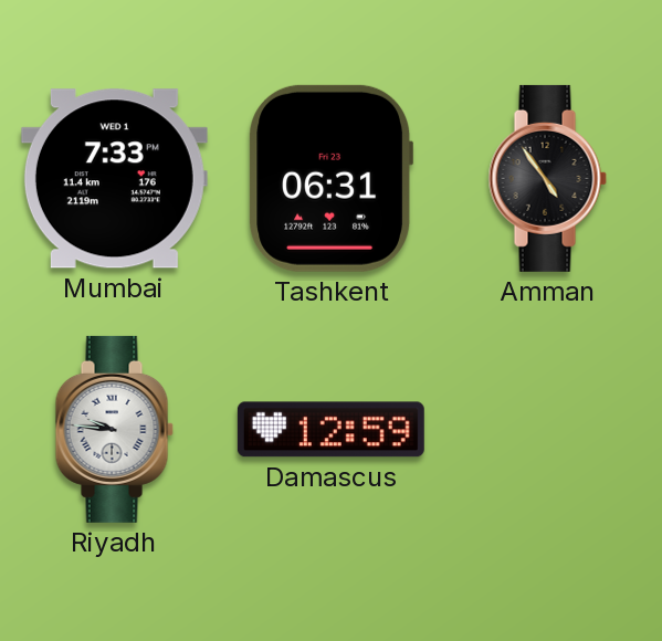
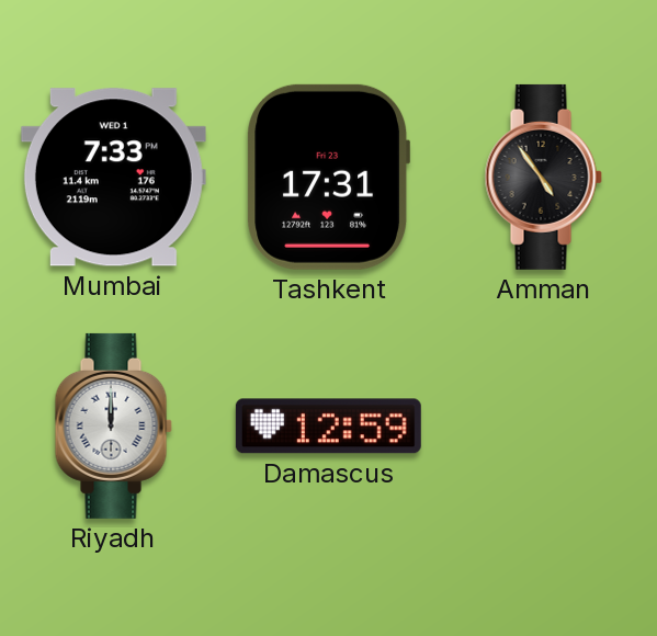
Tashkent: 06:31 -> 17:31
Riyadh: 9:46 -> 12:00
